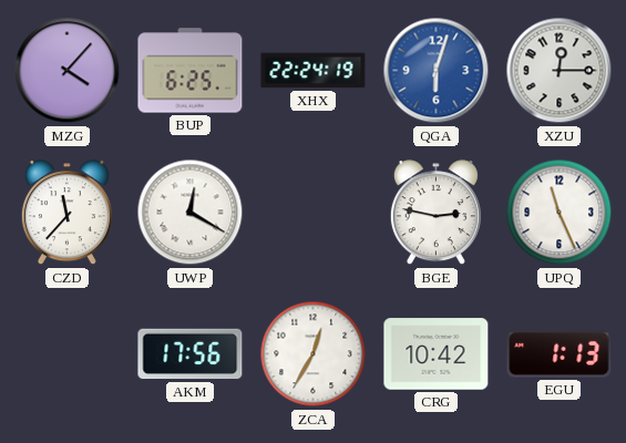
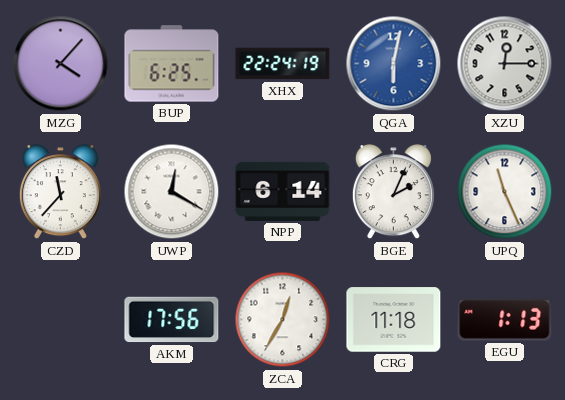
QGA: 6:03 -> 6:02
NPP: none -> 6:14
BGE: 2:47 -> 2:04
CRG: 10:42 -> 11:18
